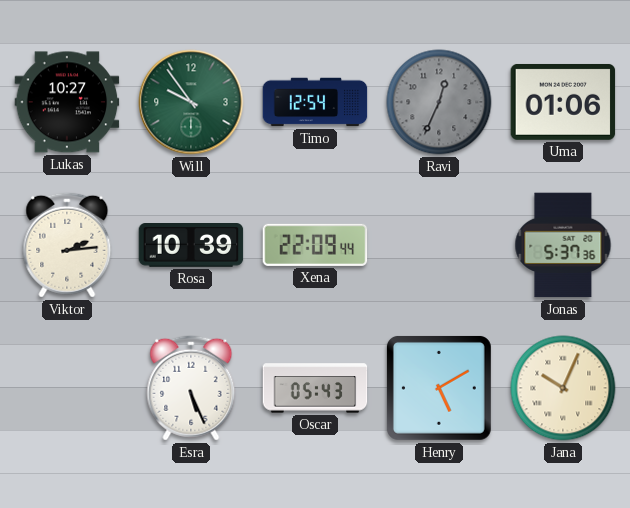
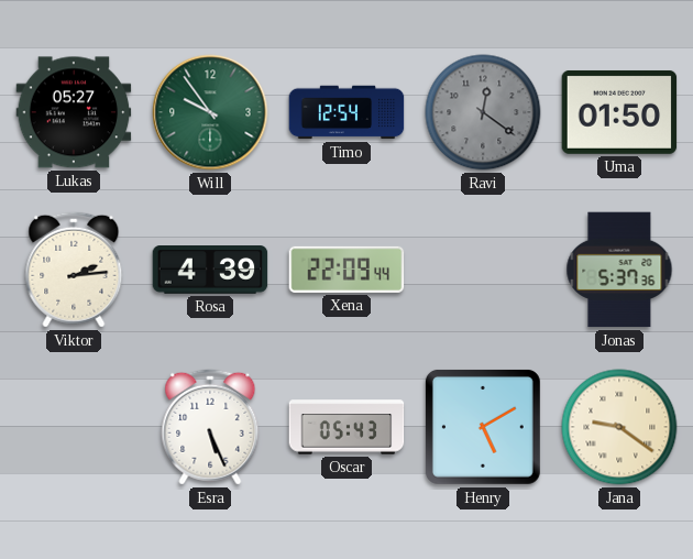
Lukas: 10:27 -> 05:27
Ravi: 12:34 -> 12:21
Uma: 01:06 -> 01:50
Rosa: 10:39 -> 4:39
Jana: 10:04 -> 9:21
